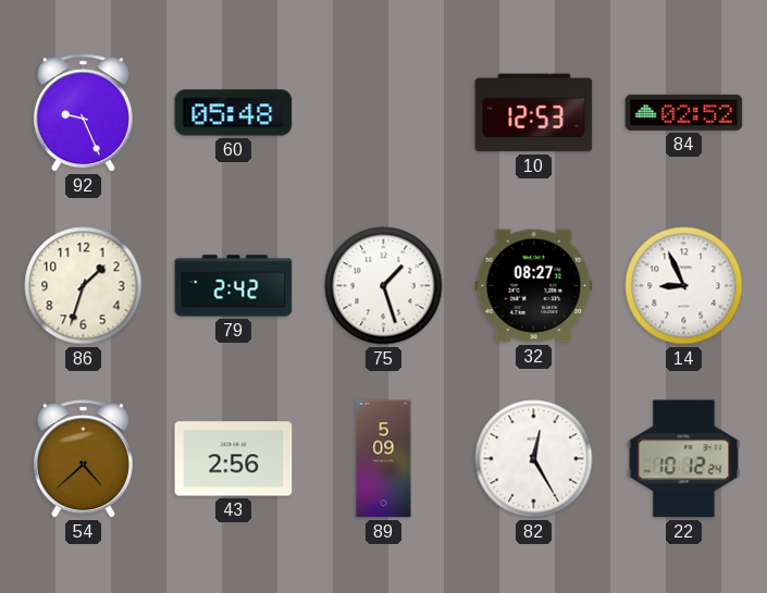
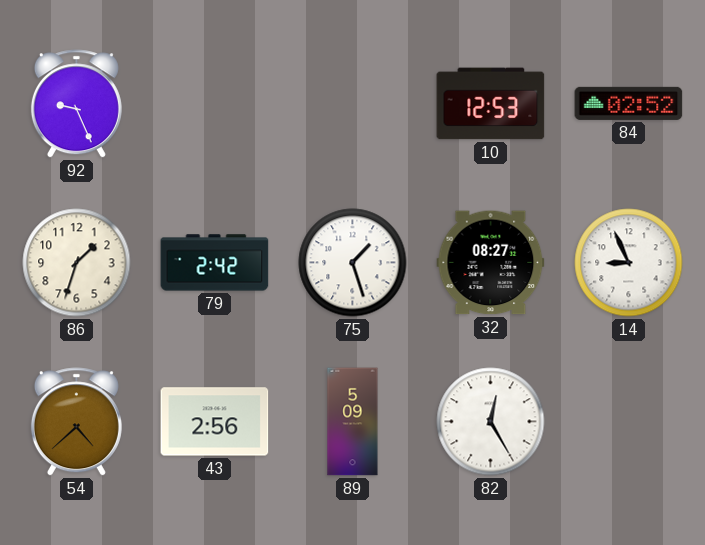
60: 05:48 -> none
22: 10:12 -> none
